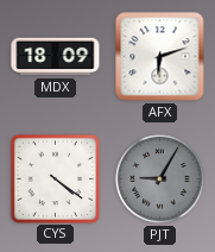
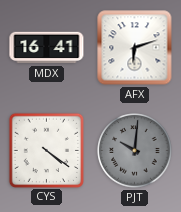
MDX: 18:09 -> 16:41
PJT: 9:05 -> 10:01
